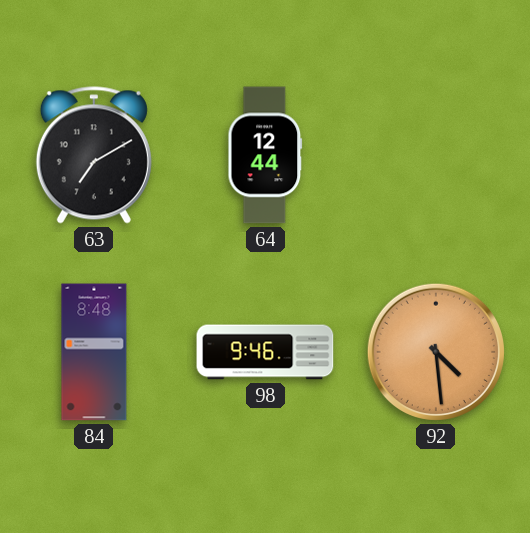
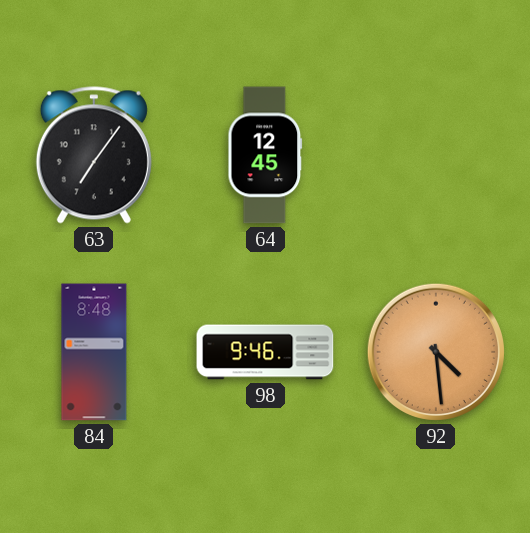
63: 7:10 -> 7:06
64: 12:44 -> 12:45
